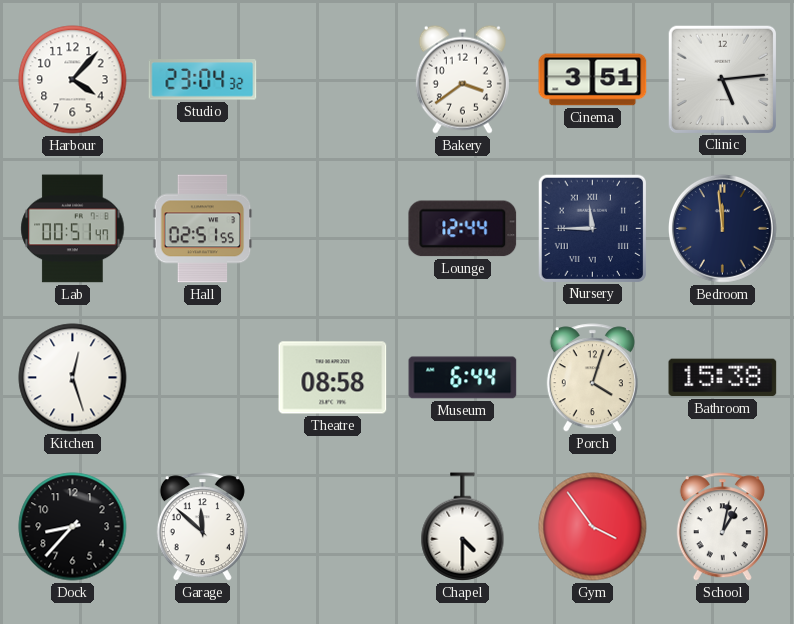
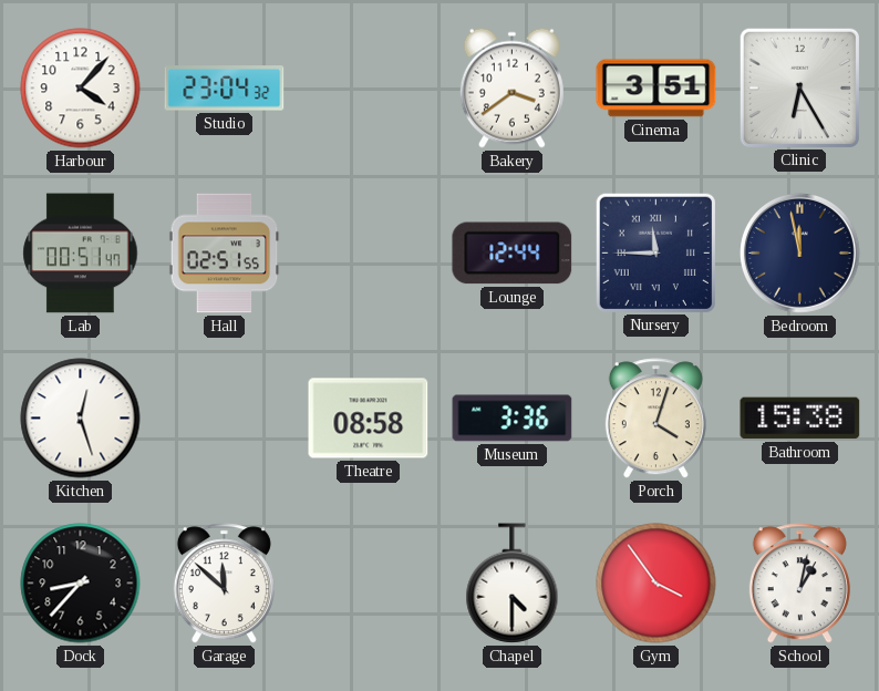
Clinic: 5:14 -> 6:25
Bedroom: 11:59 -> 11:58
Museum: 6:44 -> 3:36
